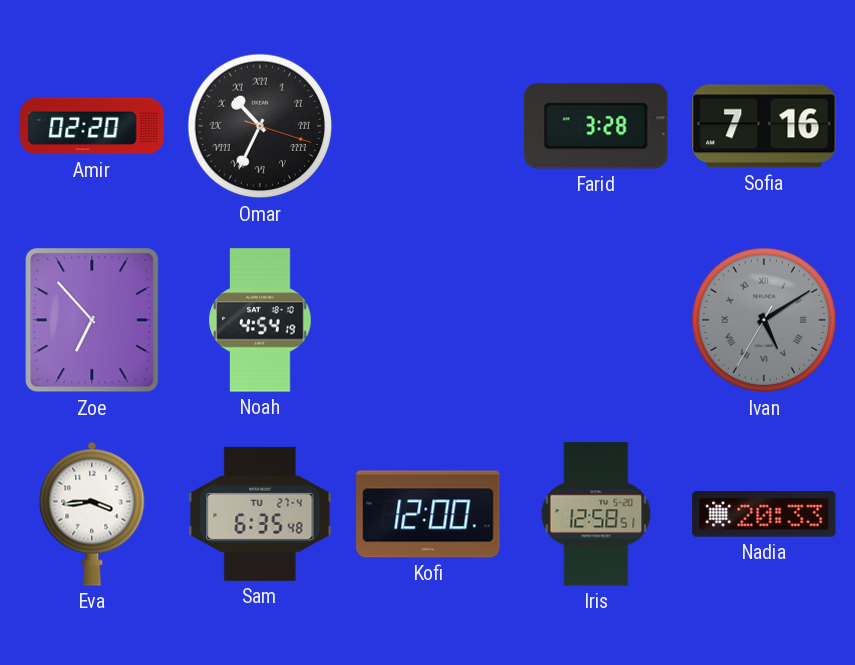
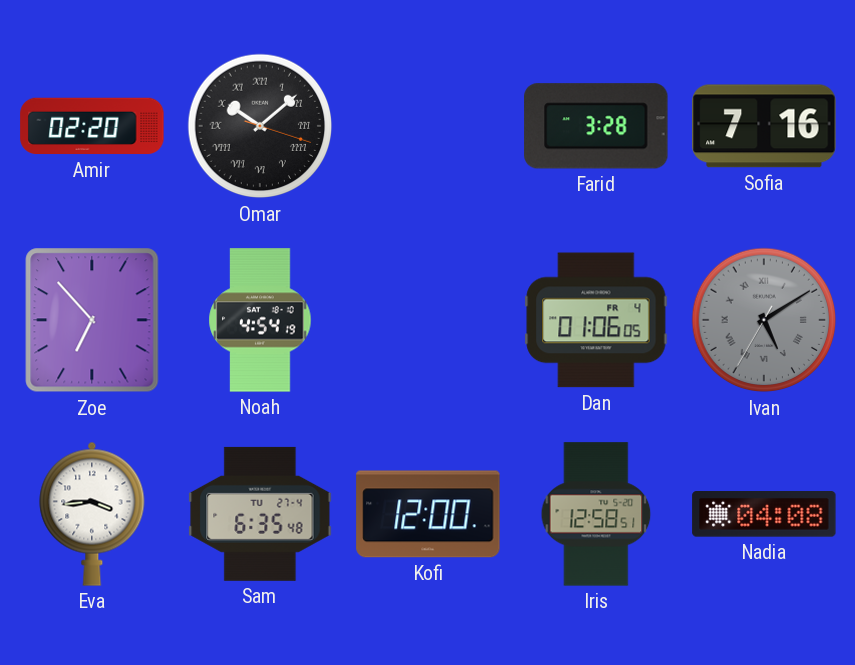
Omar: 10:34 -> 10:08
Dan: none -> 01:06
Nadia: 20:33 -> 04:08
